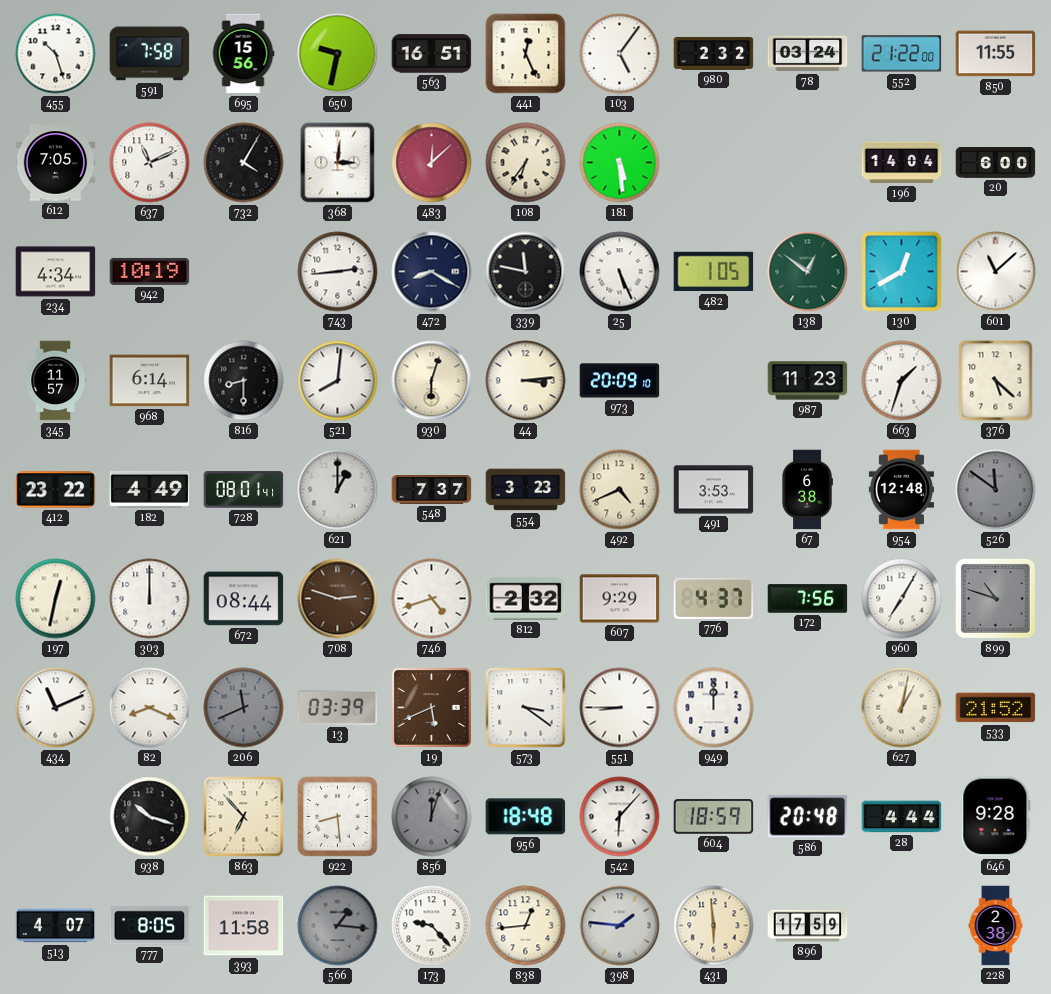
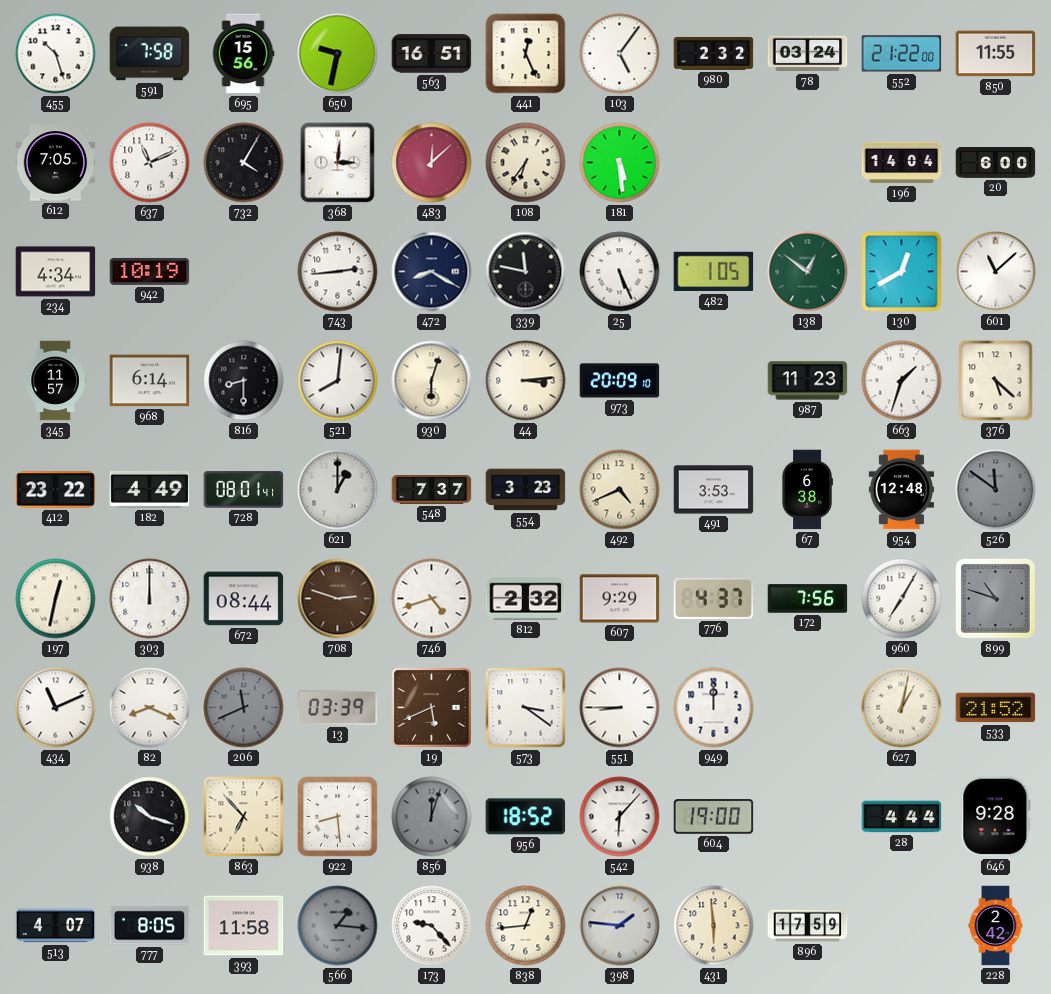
956: 18:48 -> 18:52
604: 18:59 -> 19:00
586: 20:48 -> none
228: 2:38 -> 2:42
